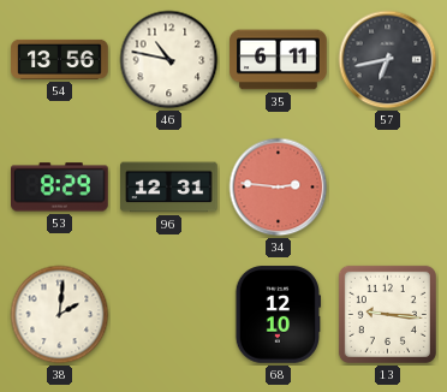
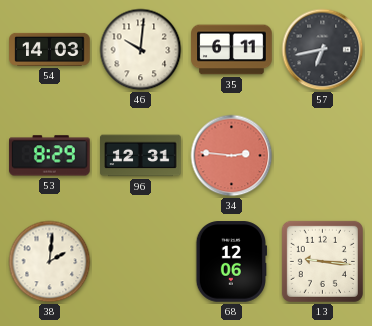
54: 13:56 -> 14:03
46: 10:47 -> 10:01
68: 12:10 -> 12:06
